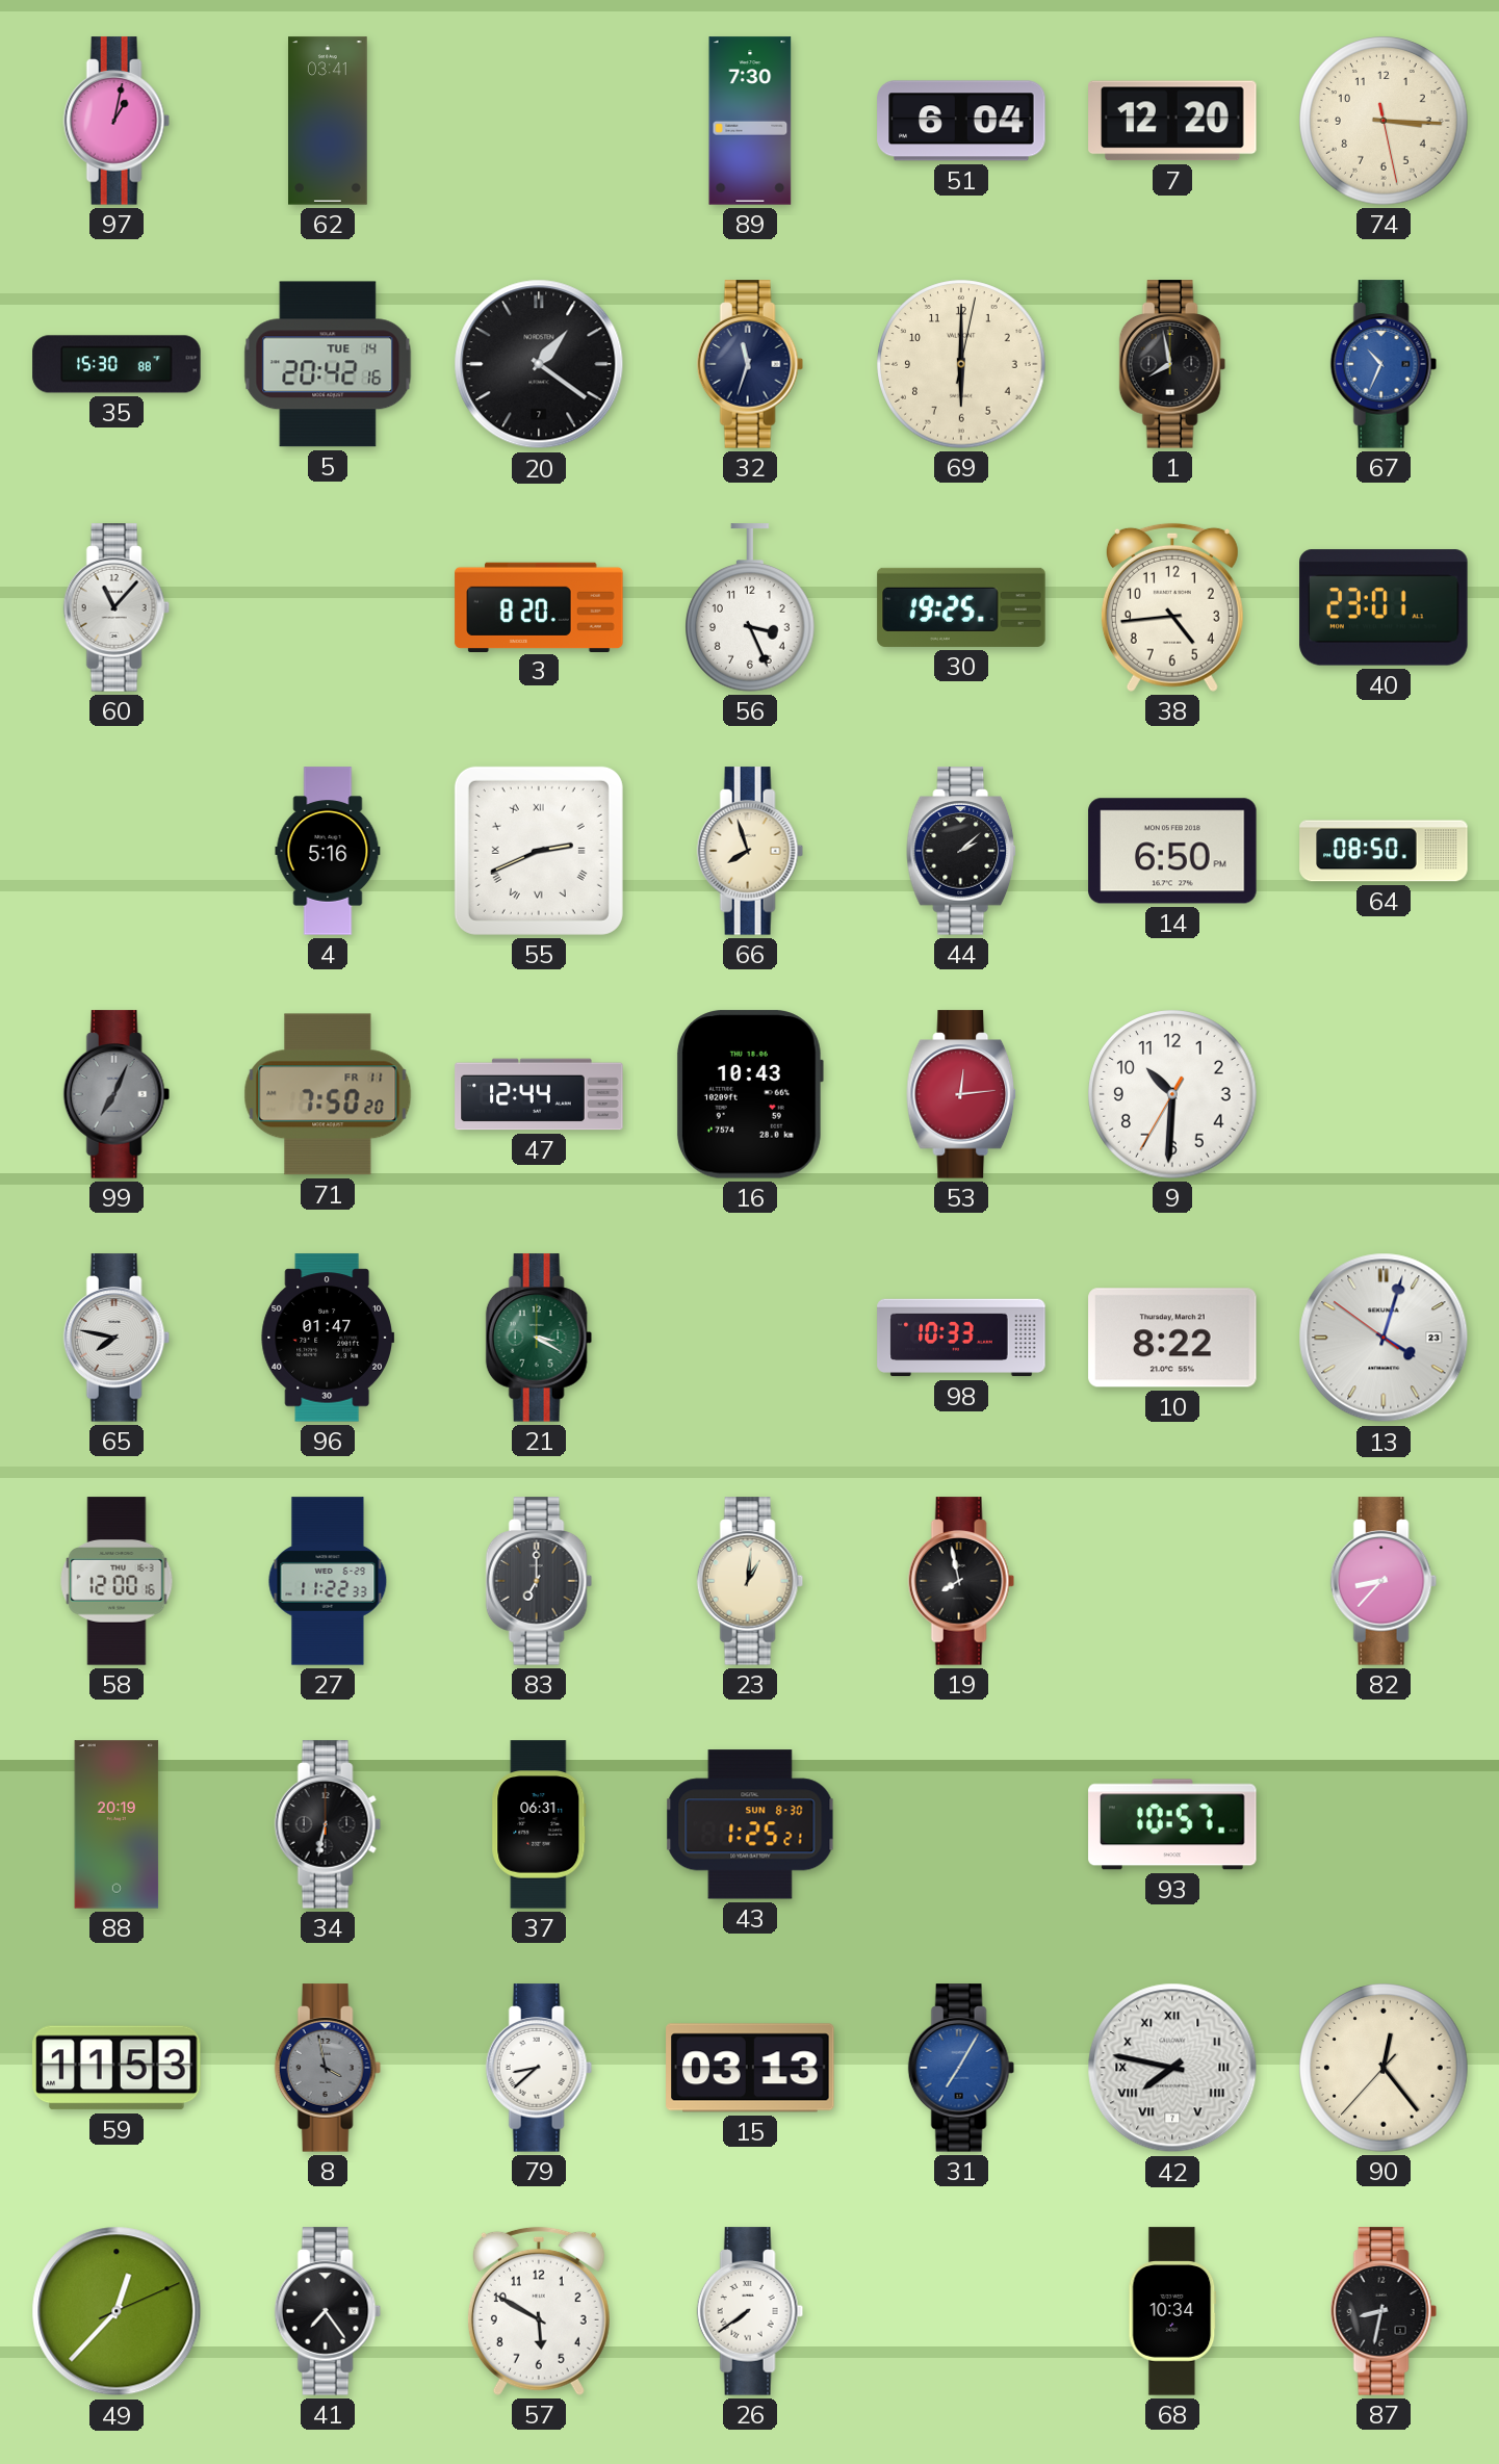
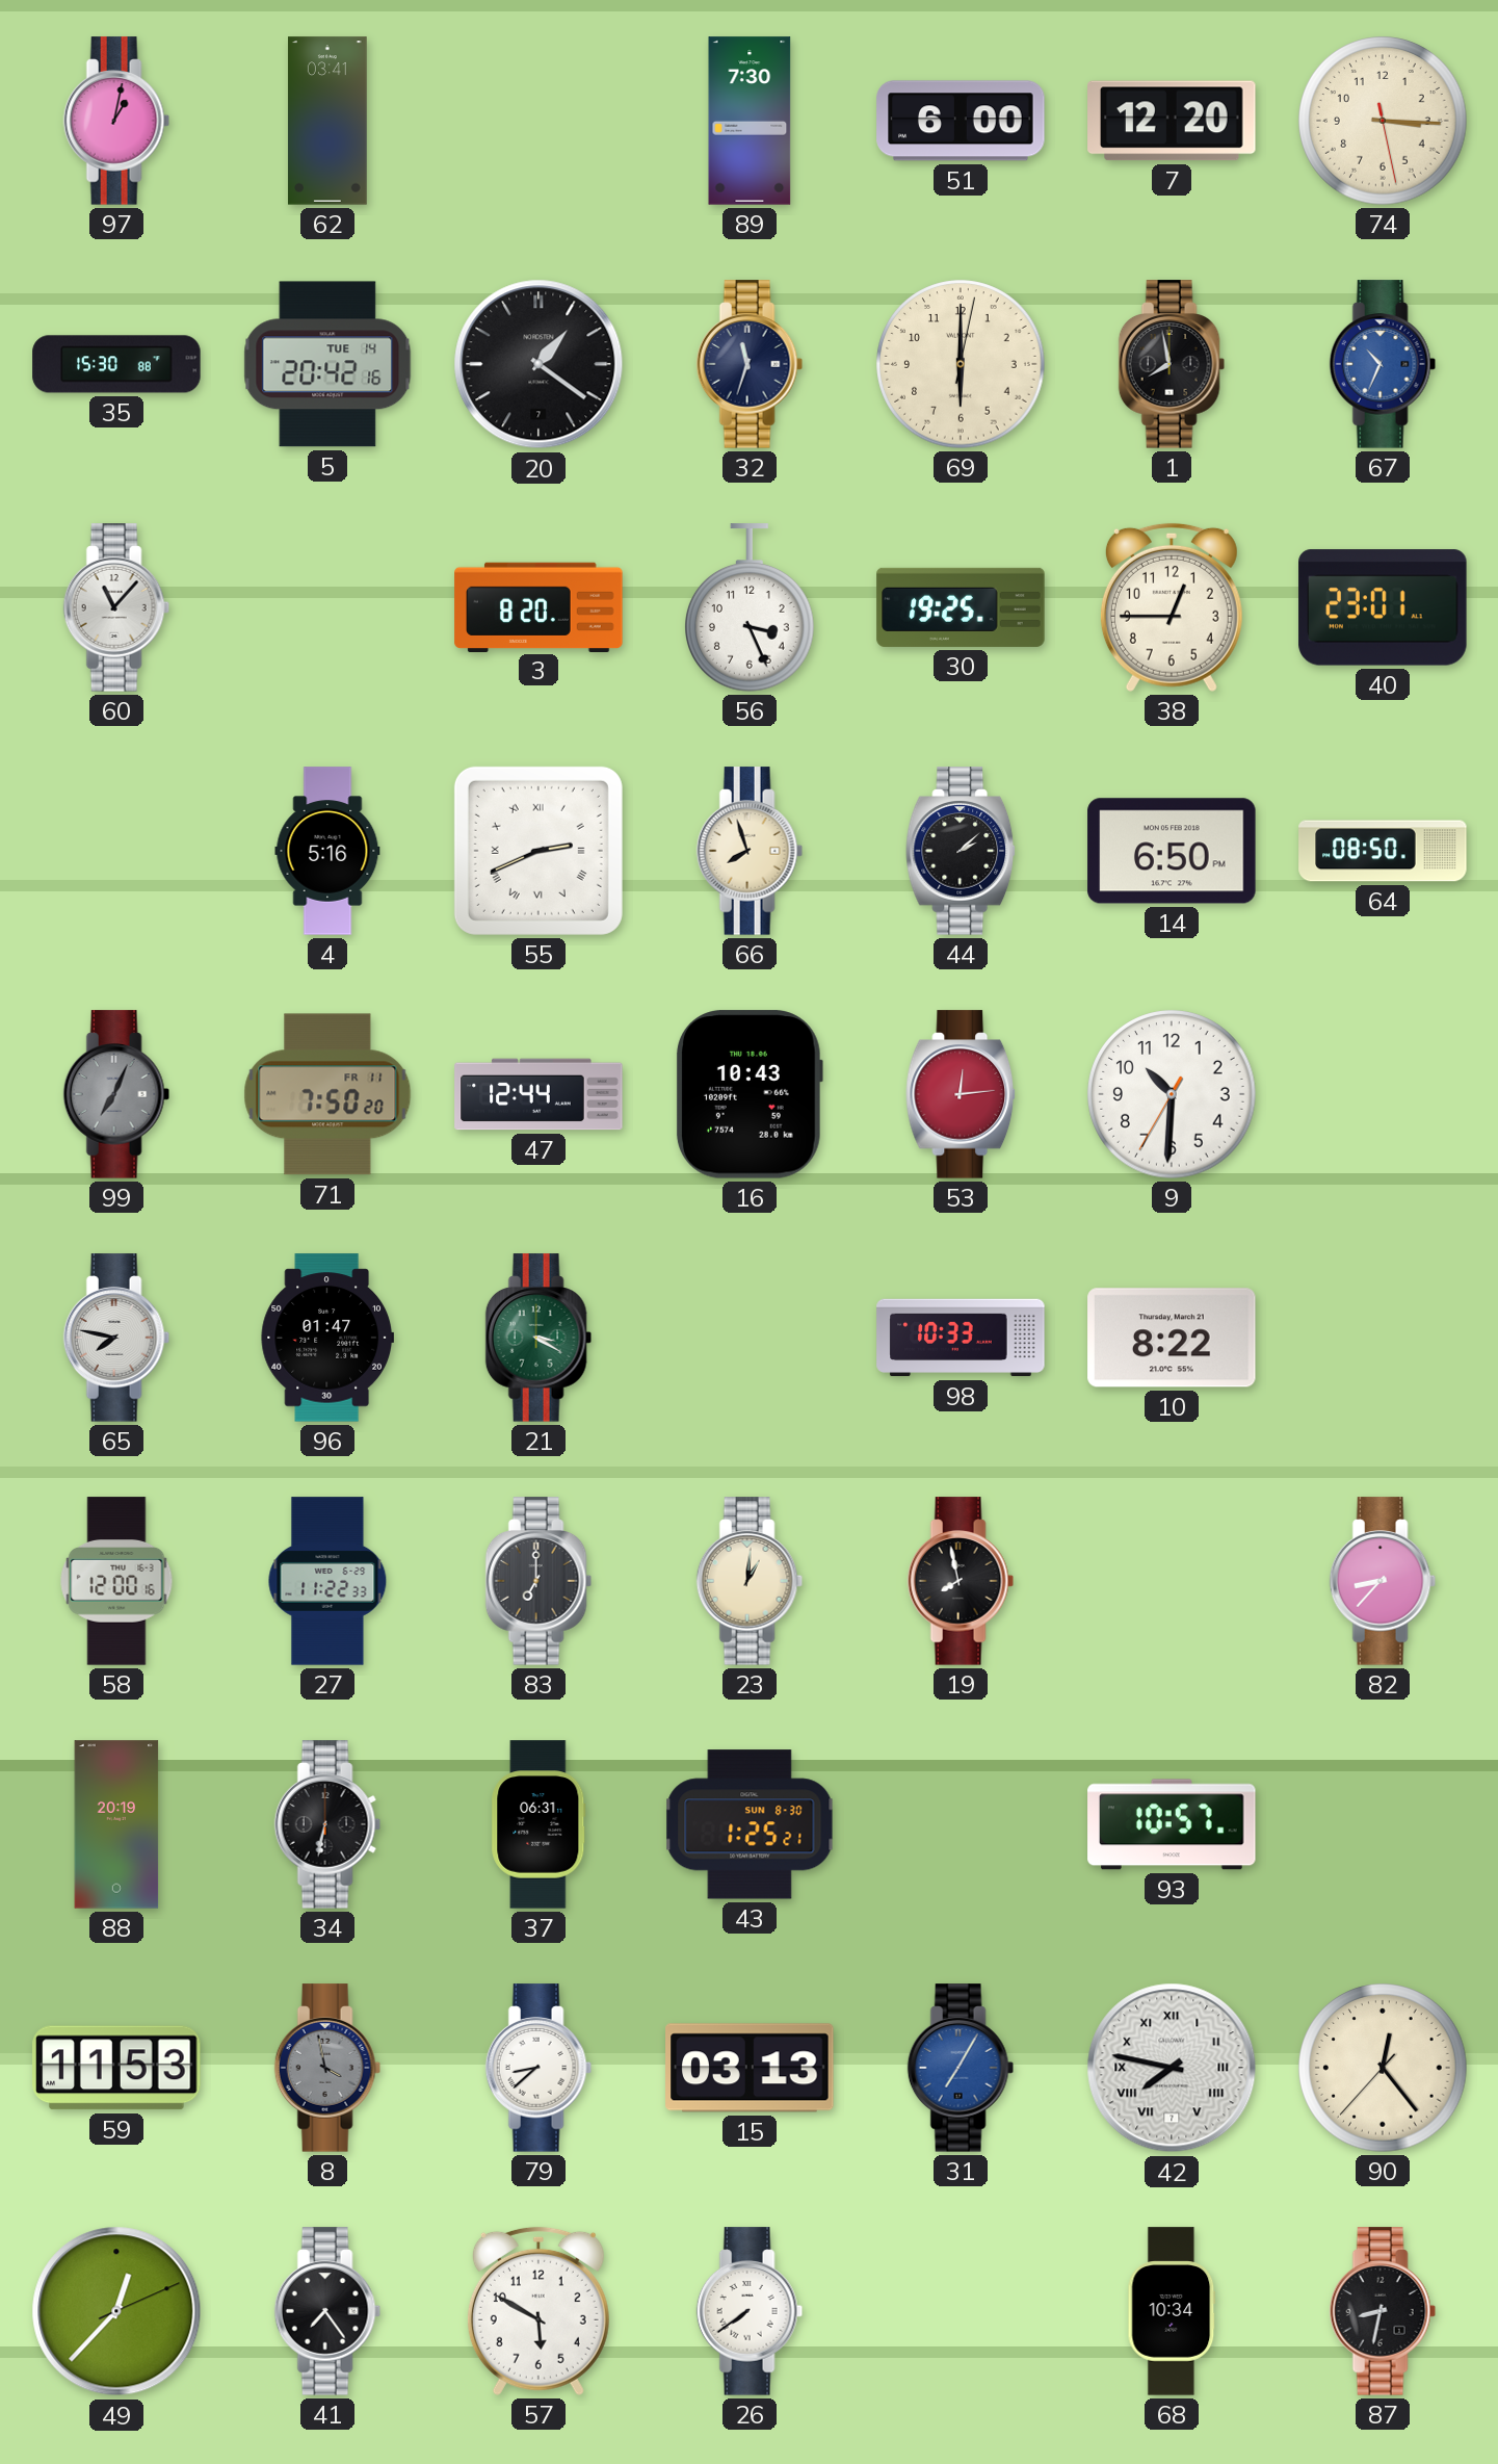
51: 6:04 -> 6:00
38: 4:44 -> 12:45
13: 4:02 -> none
